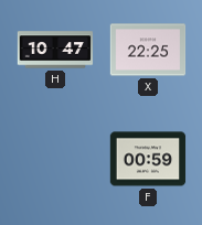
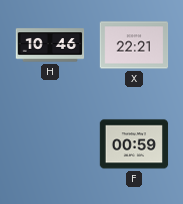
H: 10:47 -> 10:46
X: 22:25 -> 22:21
